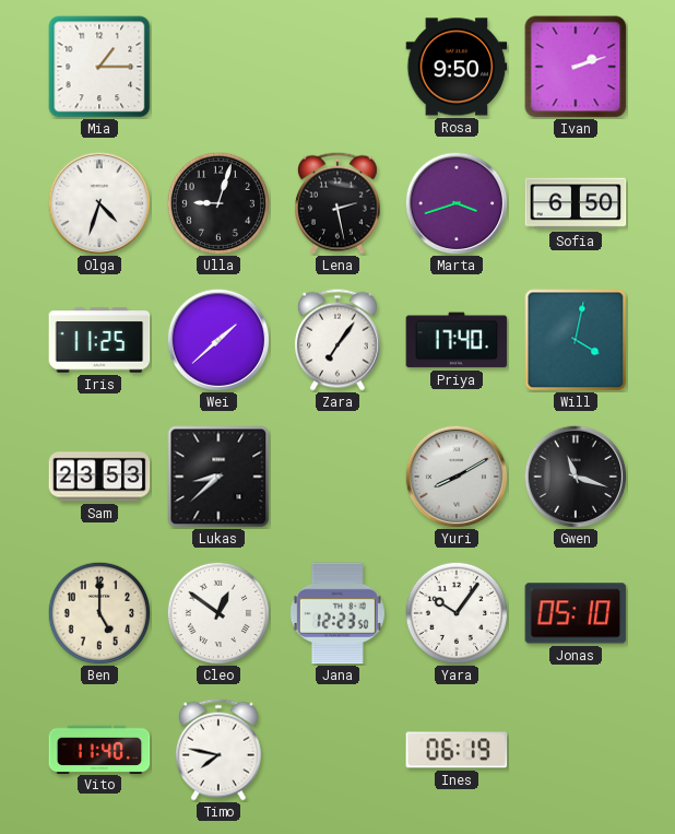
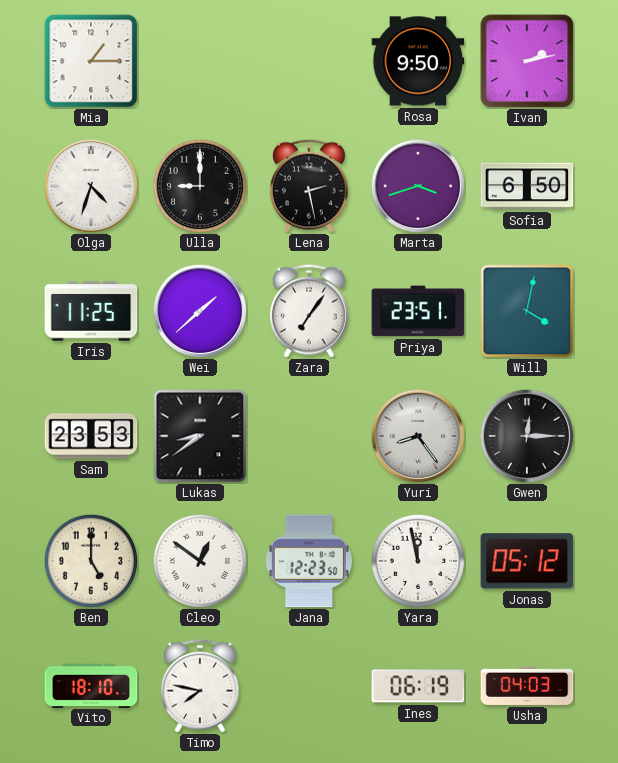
Ivan: 2:12 -> 2:13
Ulla: 9:03 -> 9:00
Priya: 17:40 -> 23:51
Lukas: 8:38 -> 8:39
Yuri: 8:10 -> 8:24
Gwen: 11:18 -> 12:15
Yara: 10:06 -> 11:58
Jonas: 05:10 -> 05:12
Vito: 11:40 -> 18:10
Usha: none -> 04:03
